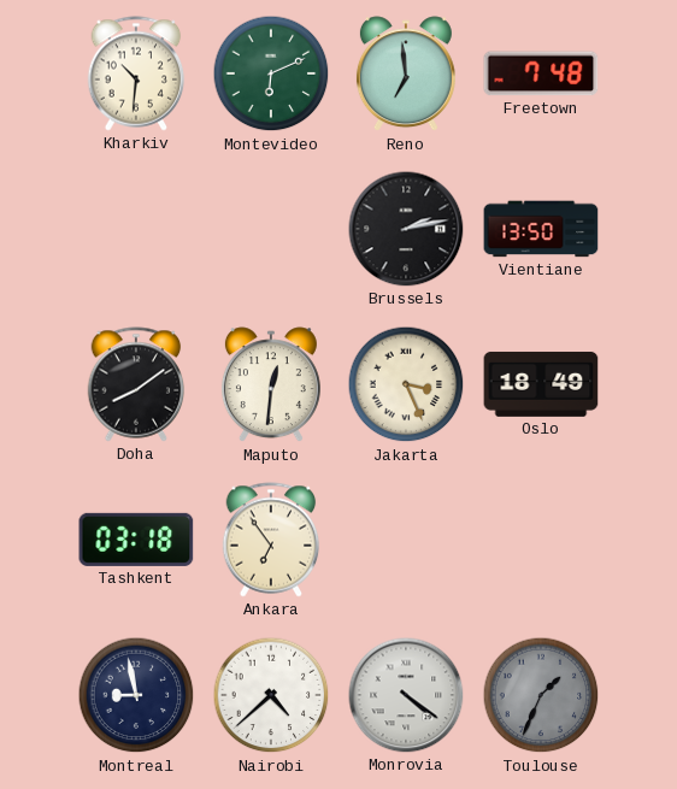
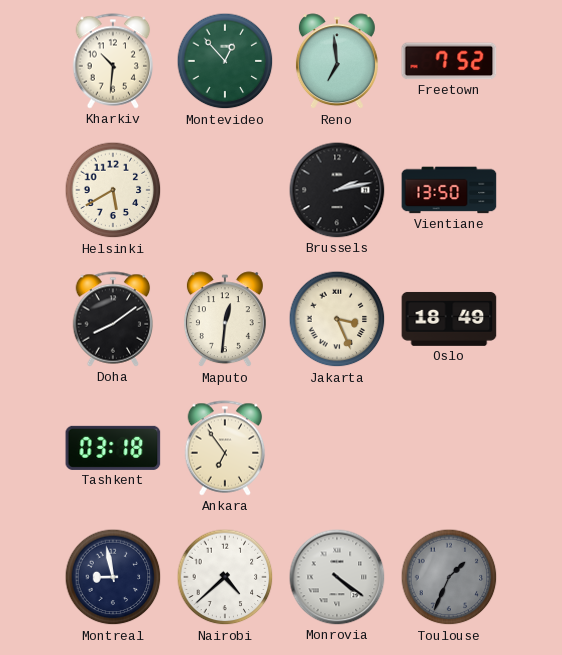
Montevideo: 6:11 -> 12:53
Freetown: 7:48 -> 7:52
Helsinki: none -> 5:40
